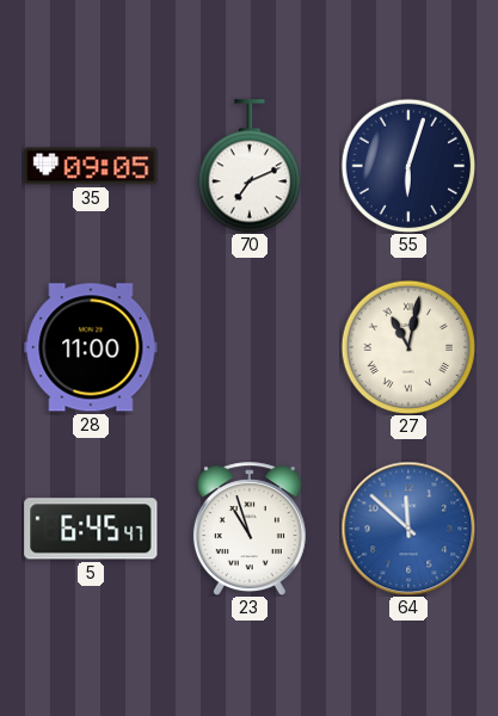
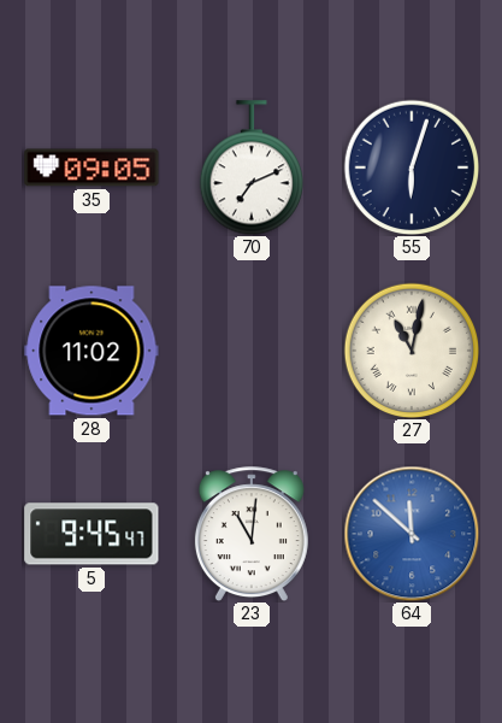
28: 11:00 -> 11:02
5: 6:45 -> 9:45
23: 10:57 -> 11:01
